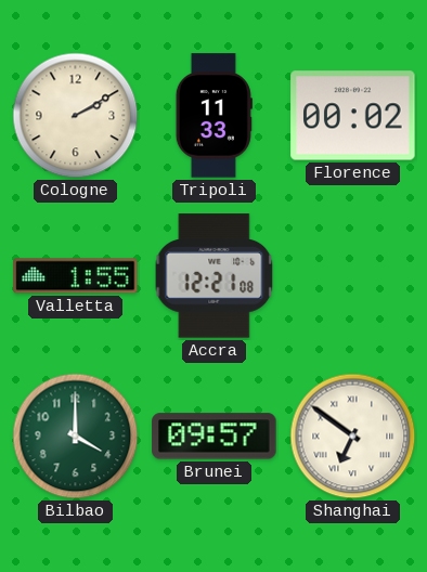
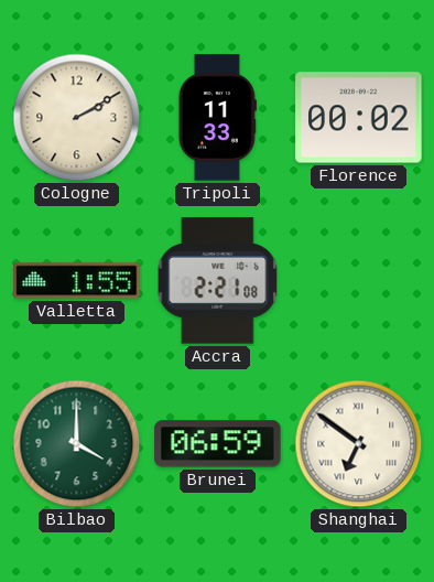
Accra: 12:21 -> 2:21
Brunei: 09:57 -> 06:59
